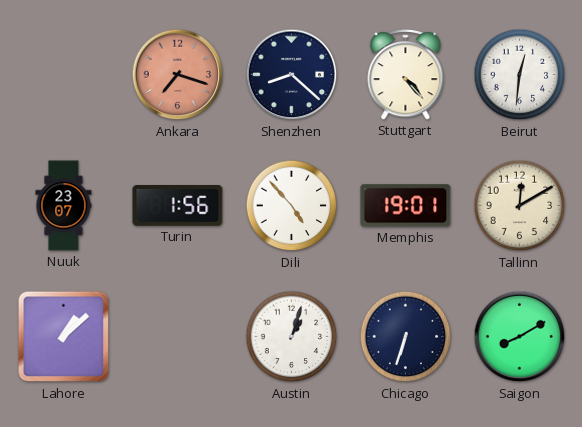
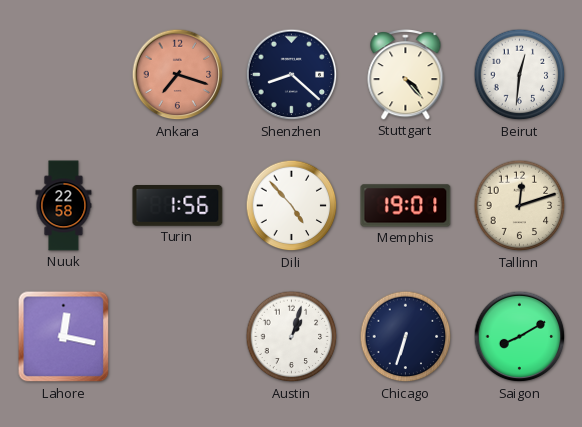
Nuuk: 23:07 -> 22:58
Tallinn: 12:10 -> 12:12
Lahore: 1:08 -> 12:17
